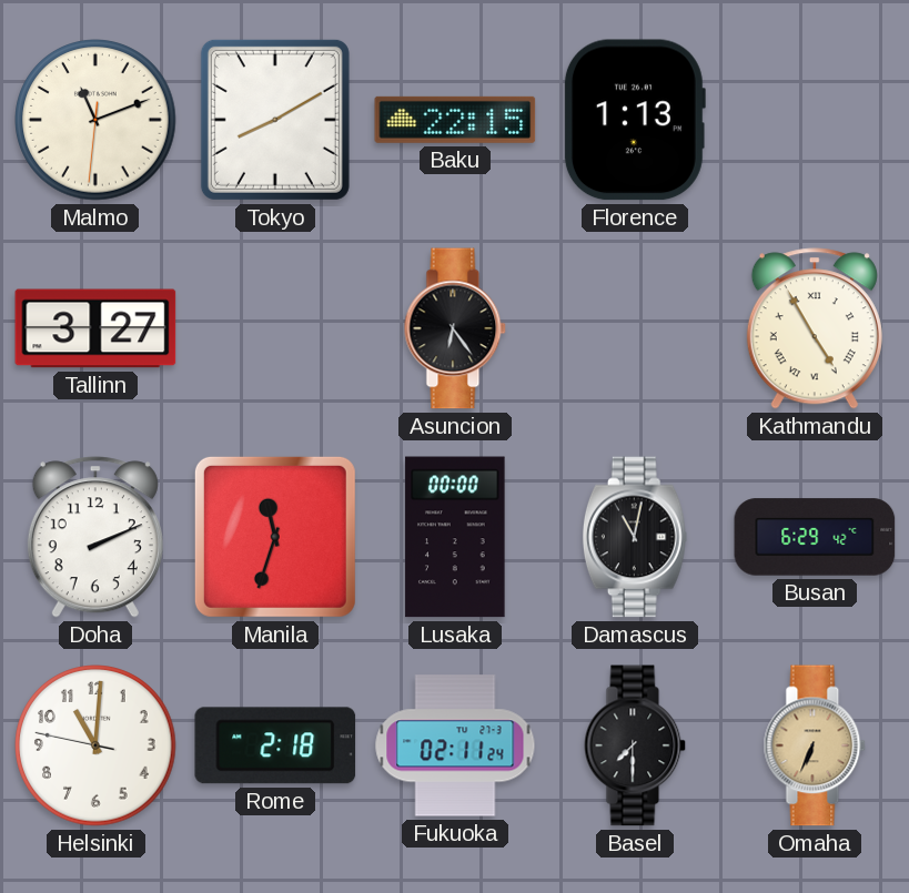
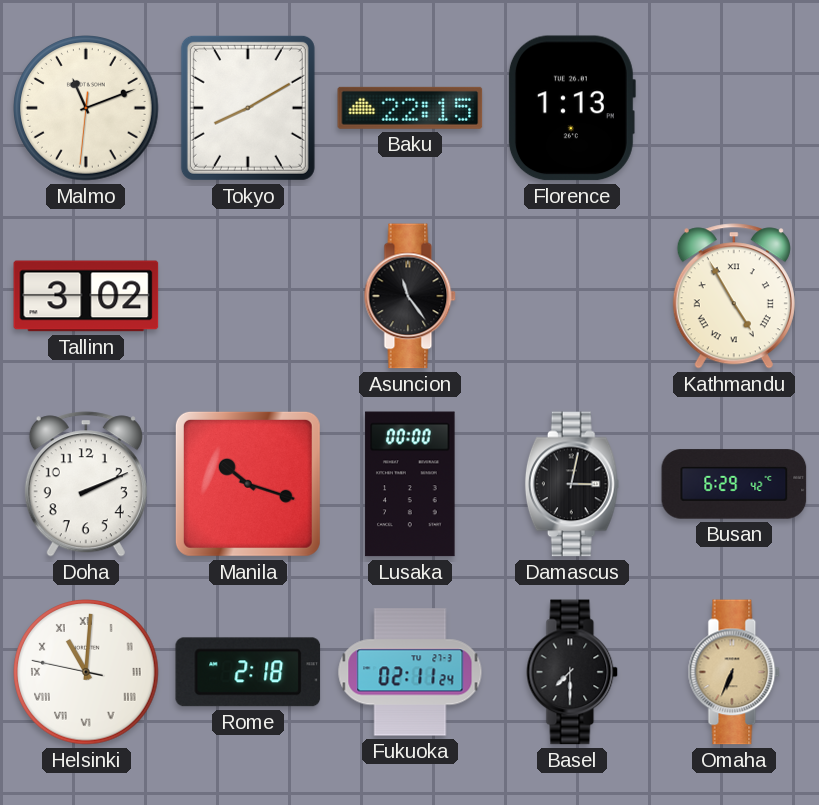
Tallinn: 3:27 -> 3:02
Asuncion: 6:24 -> 11:24
Manila: 11:33 -> 10:18
Damascus: 11:02 -> 3:02
Helsinki numerals: Arabic -> Roman
